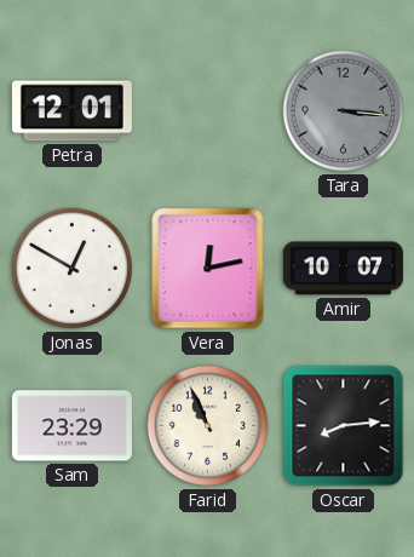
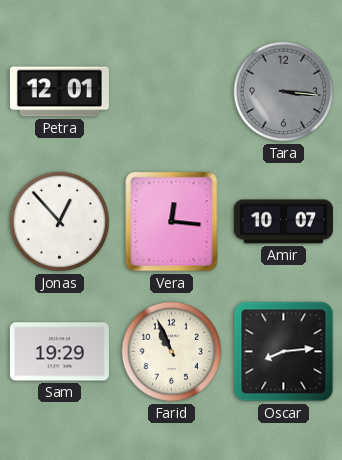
Jonas: 12:50 -> 12:53
Vera: 12:13 -> 12:16
Sam: 23:29 -> 19:29
